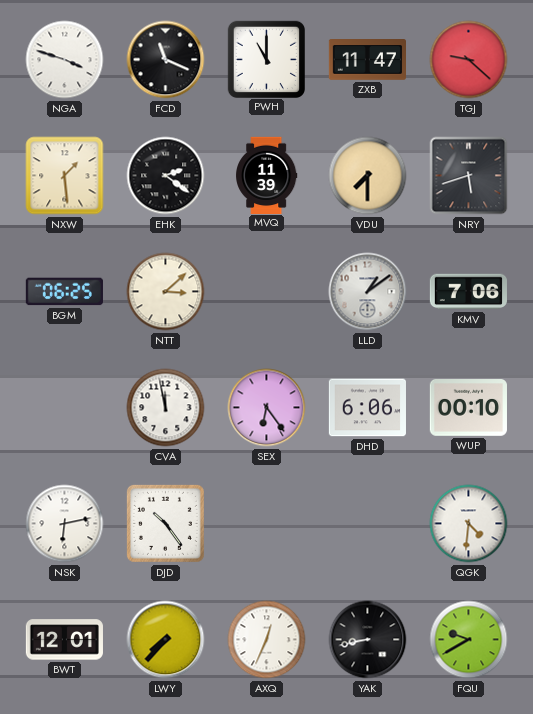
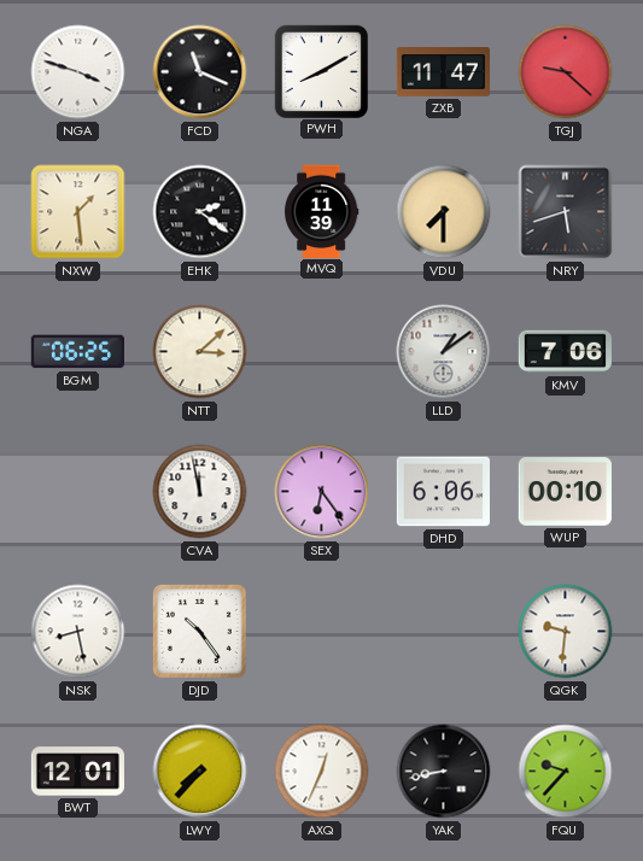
PWH: 11:00 -> 8:10
NSK: 6:13 -> 8:28
QGK: 4:31 -> 9:31
FQU: 9:40 -> 9:37
